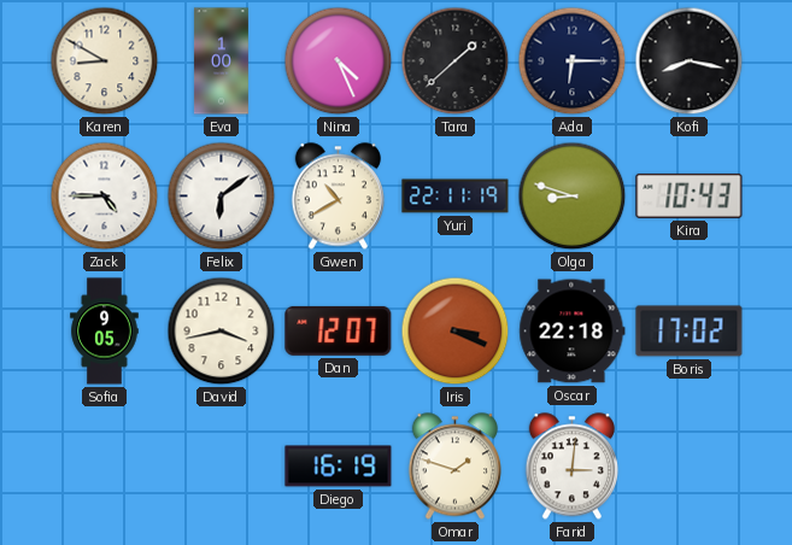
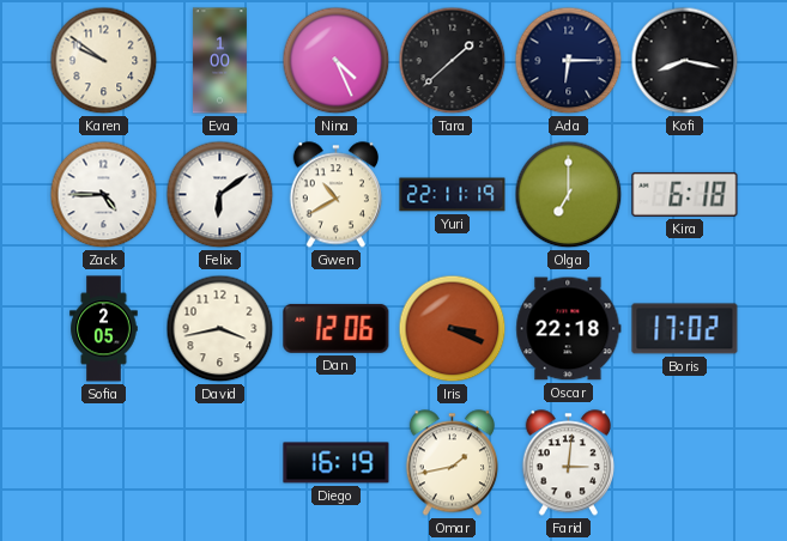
Karen: 8:50 -> 9:51
Olga: 8:48 -> 7:00
Kira: 10:43 -> 6:18
Sofia: 9:05 -> 2:05
Dan: 12:07 -> 12:06
Omar: 1:48 -> 1:43
